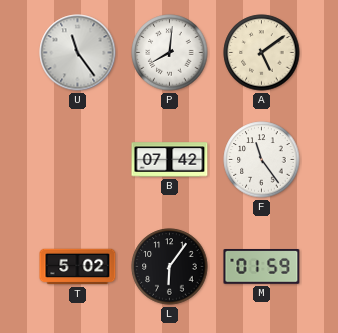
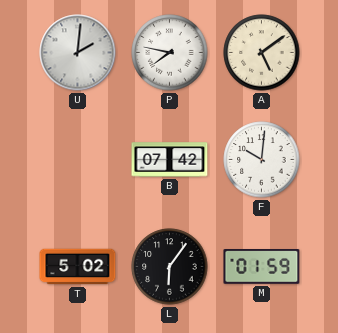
U: 11:24 -> 2:01
P: 8:01 -> 7:47
F: 11:24 -> 10:01
